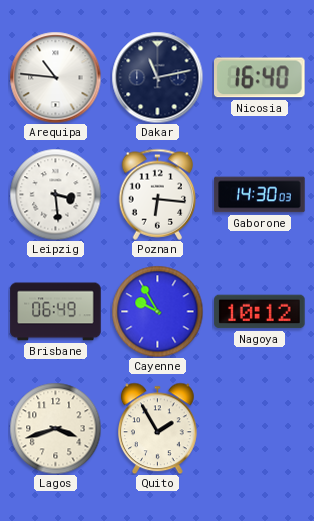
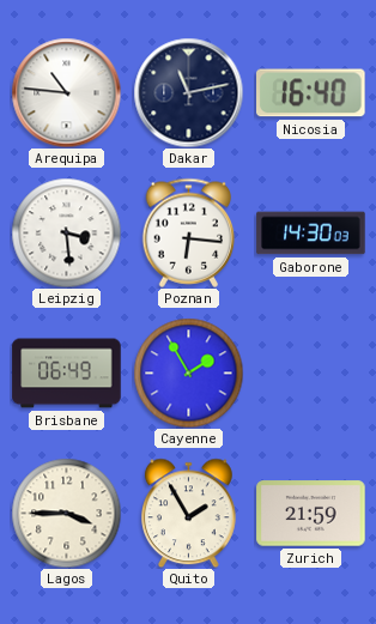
Cayenne: 9:55 -> 1:55
Nagoya: 10:12 -> none
Lagos: 3:42 -> 3:45
Zurich: none -> 21:59
